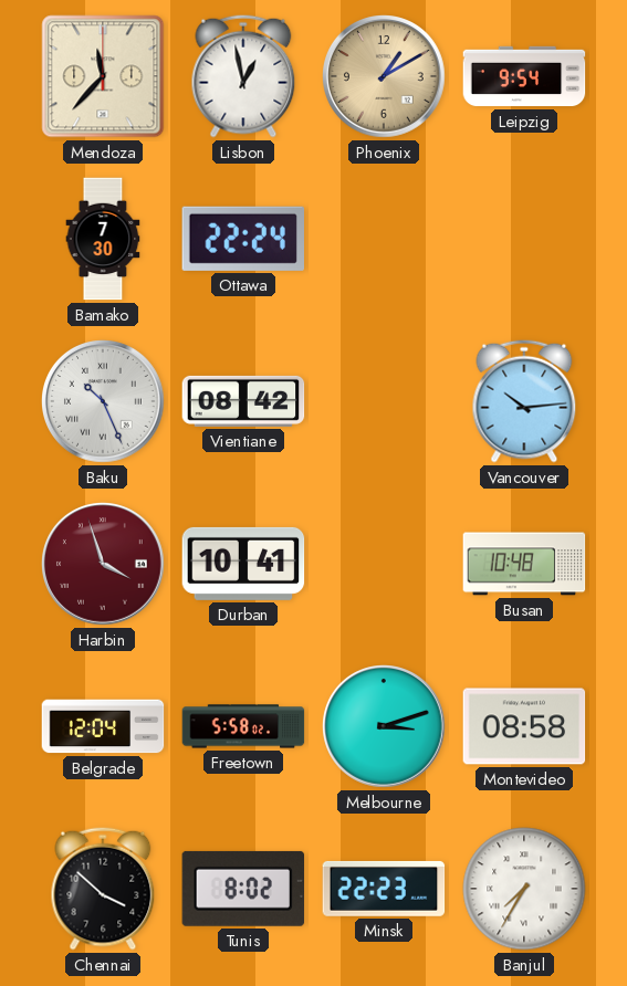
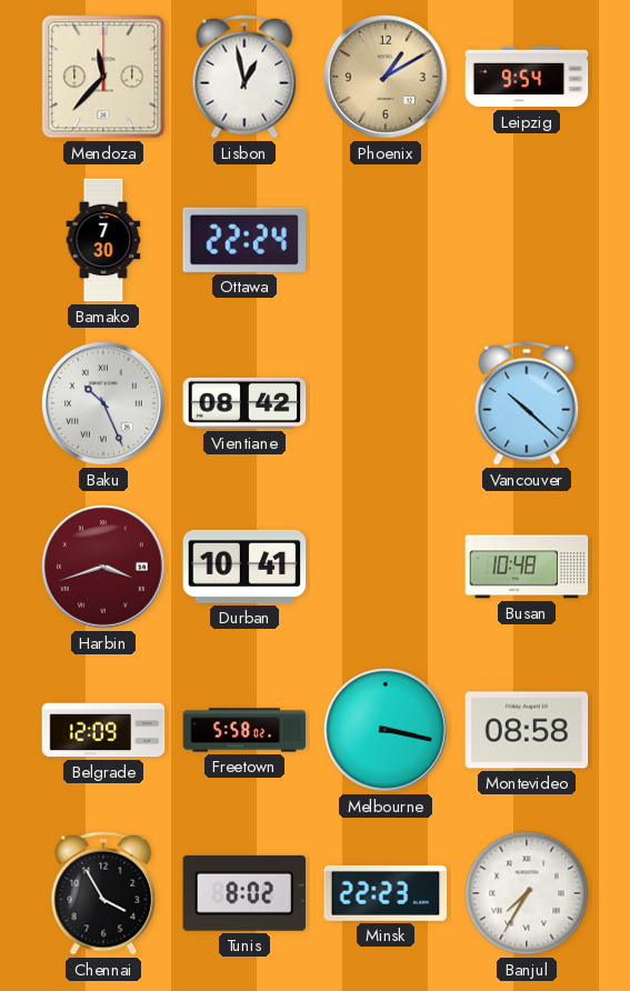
Vancouver: 10:14 -> 10:22
Harbin: 3:57 -> 3:42
Belgrade: 12:04 -> 12:09
Melbourne: 3:12 -> 3:17
Chennai: 3:52 -> 3:55
